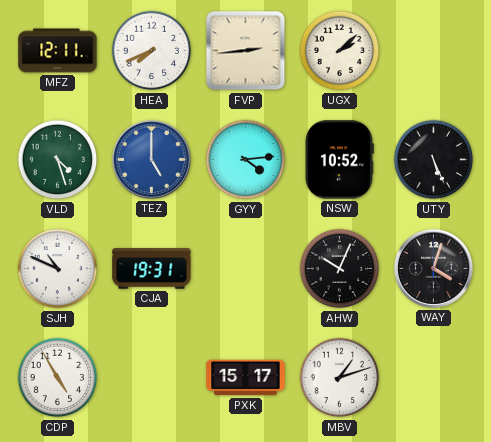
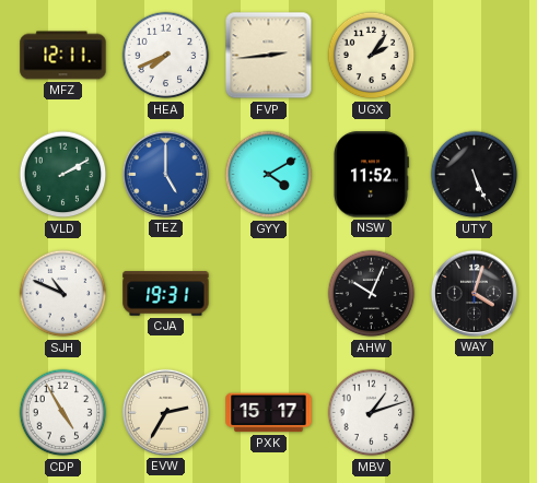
UGX: 2:08 -> 2:06
VLD: 4:27 -> 2:10
GYY: 4:14 -> 4:10
NSW: 10:52 -> 11:52
EVW: none -> 2:35
